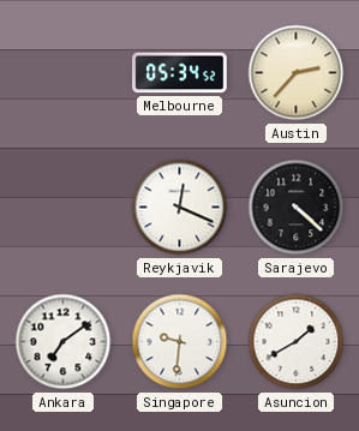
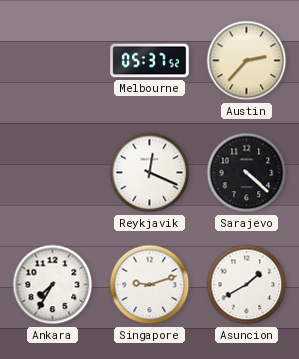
Melbourne: 05:34 -> 05:37
Ankara: 7:09 -> 7:35
Singapore: 9:31 -> 9:12
